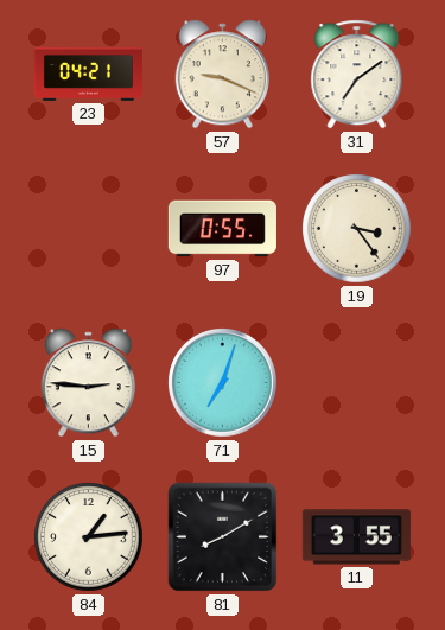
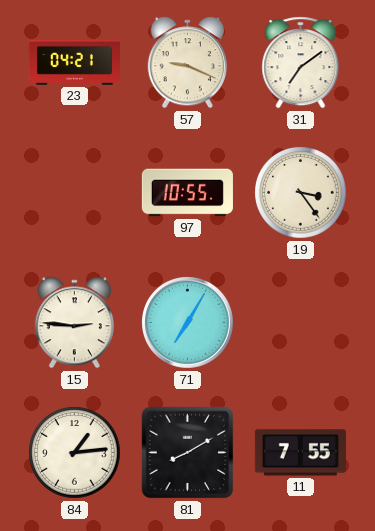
97: 0:55 -> 10:55
71: 7:03 -> 7:05
11: 3:55 -> 7:55
